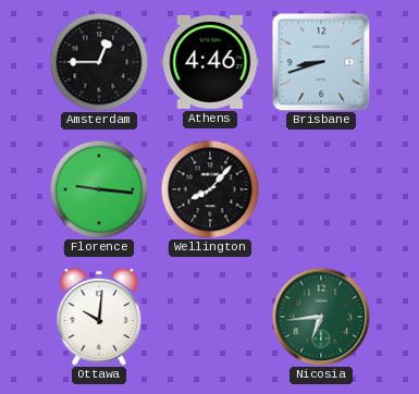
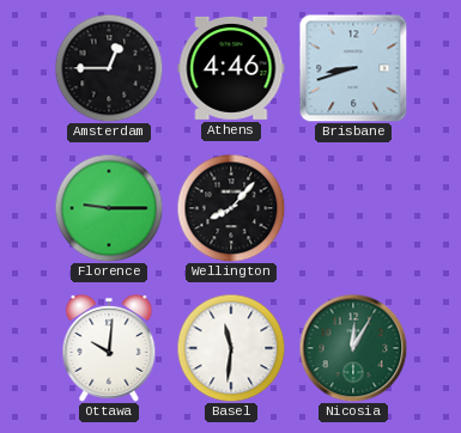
Florence: 9:16 -> 9:15
Basel: none -> 11:31
Nicosia: 6:44 -> 12:05
